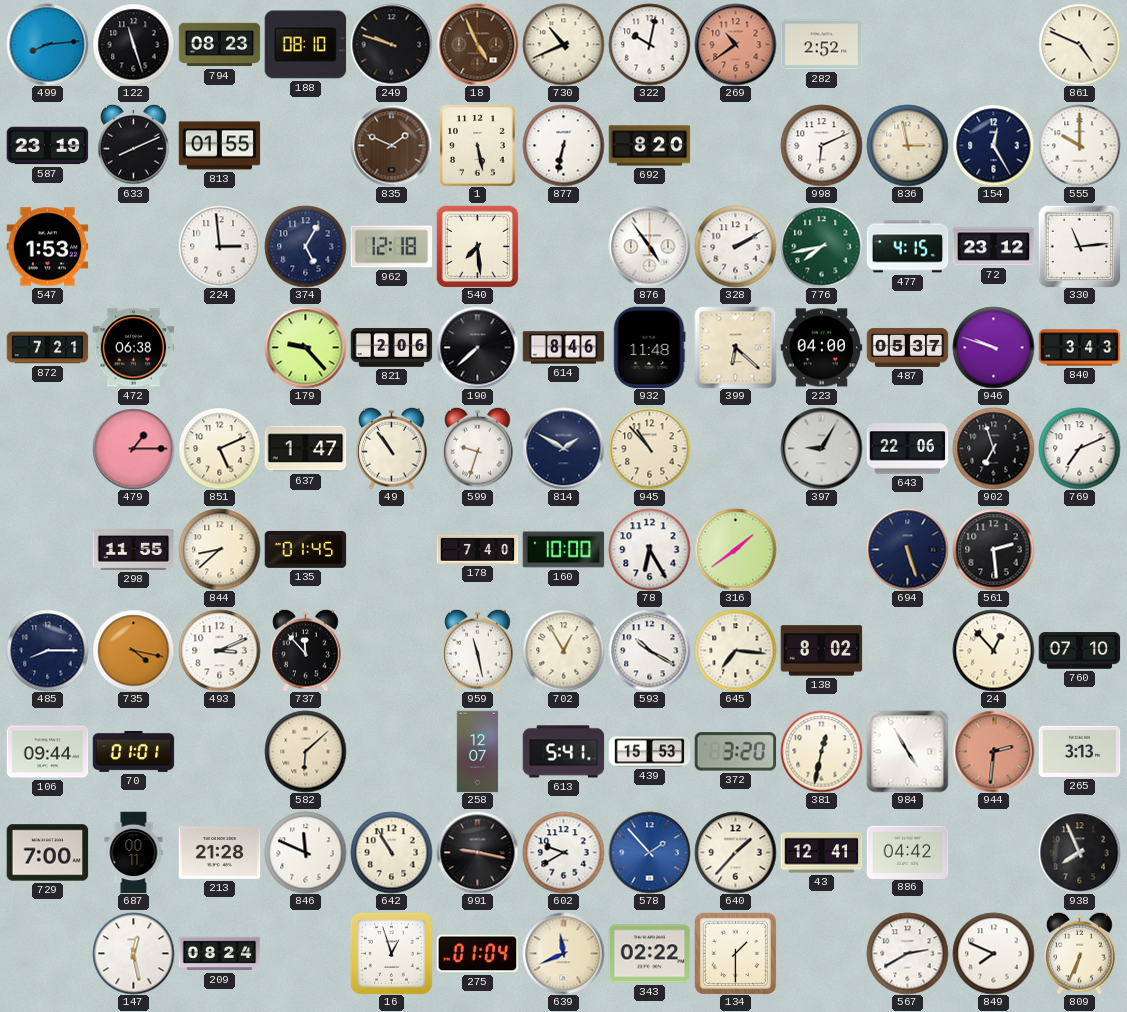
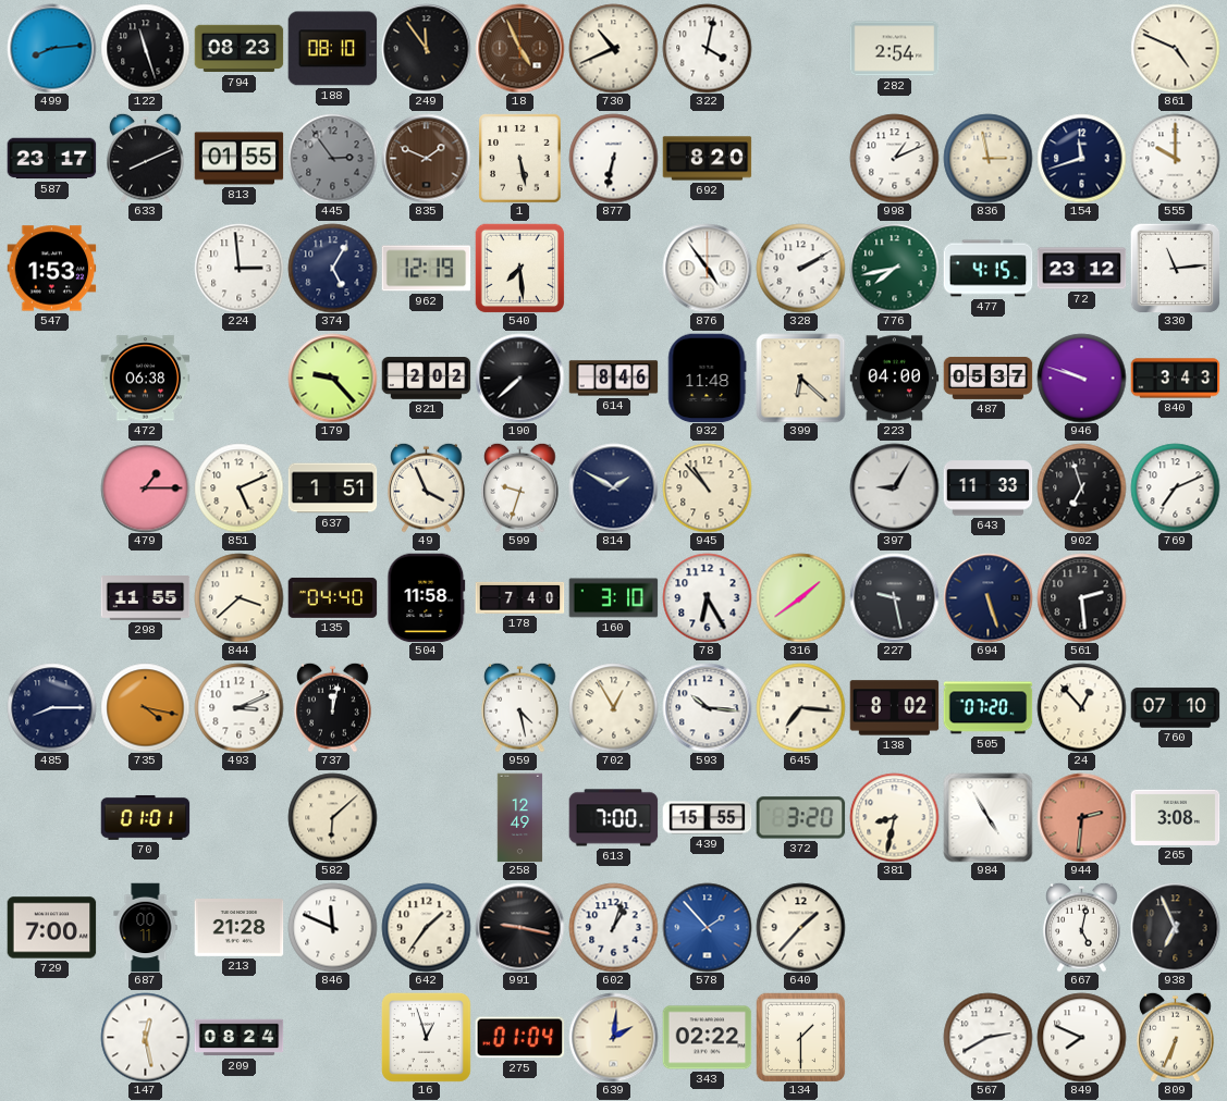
249: 9:48 -> 11:54
322: 10:02 -> 4:02
269: 10:39 -> none
282: 2:52 -> 2:54
587: 23:19 -> 23:17
445: none -> 2:54
998: 6:11 -> 1:11
154: 12:25 -> 11:42
962: 12:18 -> 12:19
872: 7:21 -> none
821: 2:06 -> 2:02
637: 1:47 -> 1:51
49: 10:54 -> 3:56
643: 22:06 -> 11:33
844: 8:38 -> 3:38
135: 01:45 -> 04:40
504: none -> 11:58
160: 10:00 -> 3:10
227: none -> 9:28
737: 11:53 -> 12:02
959: 11:28 -> 4:28
593: 10:20 -> 10:16
505: none -> 07:20
106: 09:44 -> none
258: 12:07 -> 12:49
613: 5:41 -> 7:00
439: 15:53 -> 15:55
381: 12:32 -> 8:32
265: 3:13 -> 3:08
642: 10:55 -> 1:36
602: 9:40 -> 1:03
43: 12:41 -> none
886: 04:42 -> none
667: none -> 5:02
938: 7:56 -> 6:56
639: 11:41 -> 2:01
